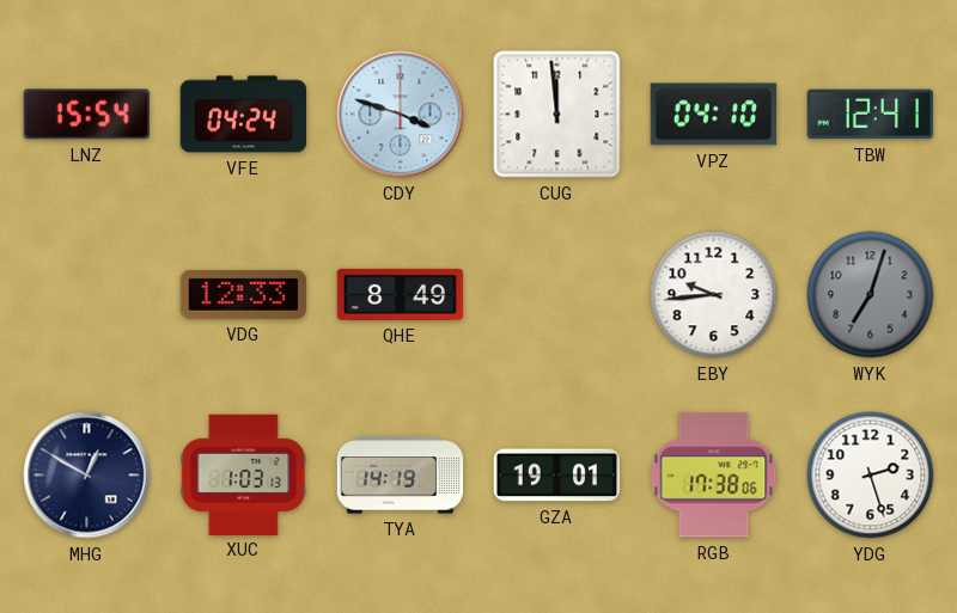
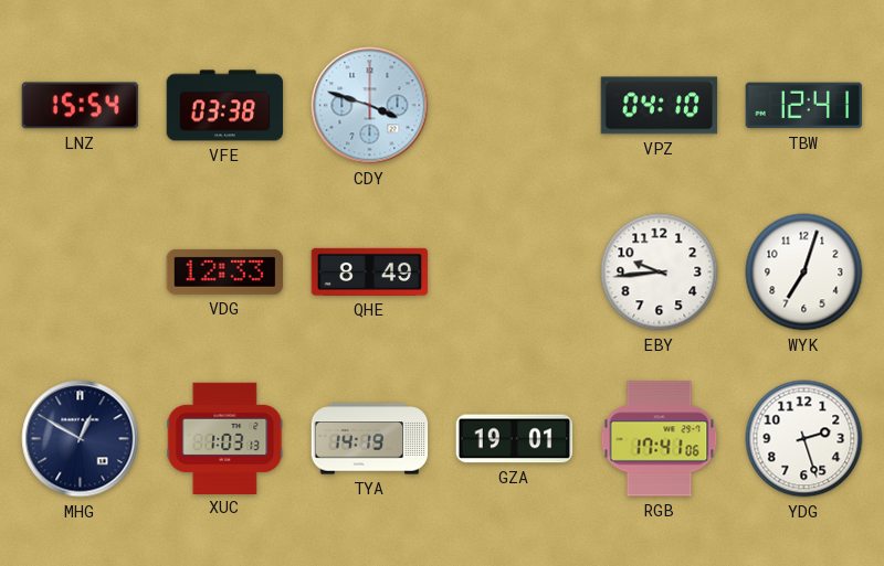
VFE: 04:24 -> 03:38
CUG: 11:59 -> none
WYK dial: grey -> white
RGB: 17:38 -> 17:41
